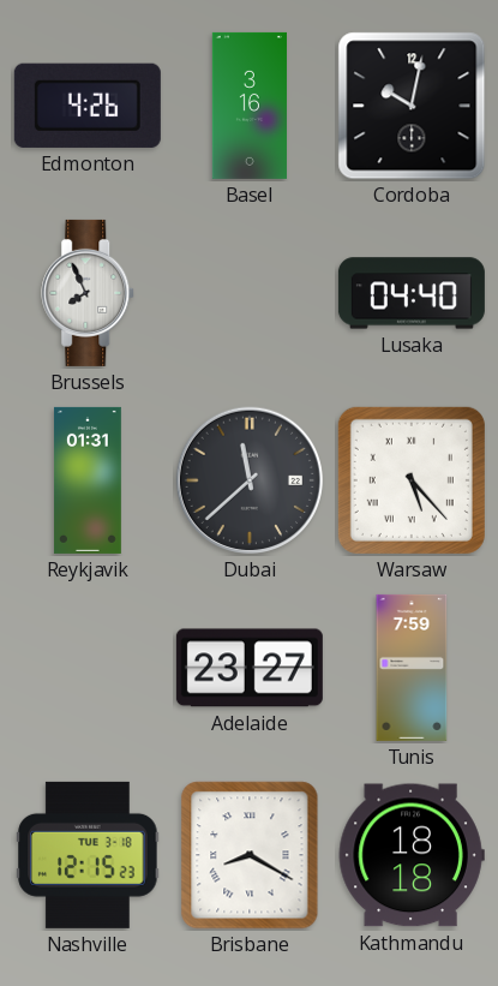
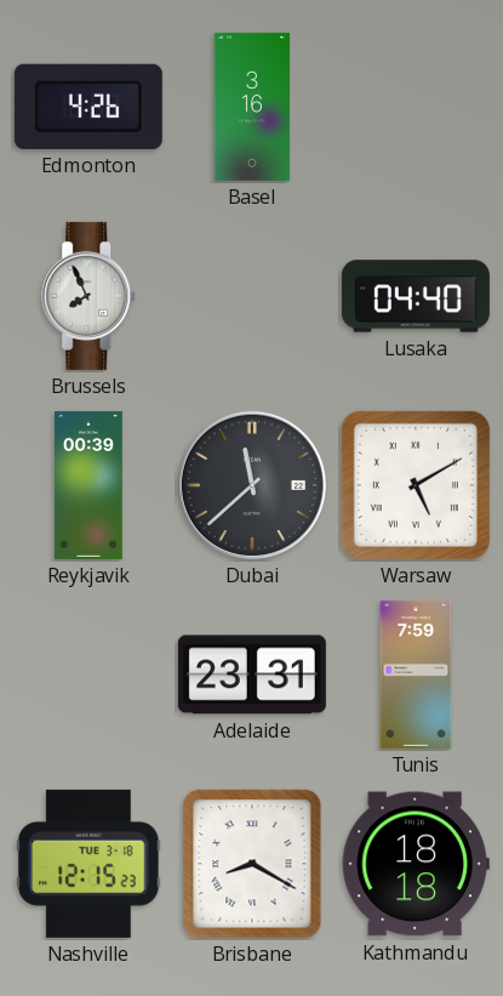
Cordoba: 10:02 -> none
Reykjavik: 01:31 -> 00:39
Warsaw: 5:23 -> 5:10
Adelaide: 23:27 -> 23:31
